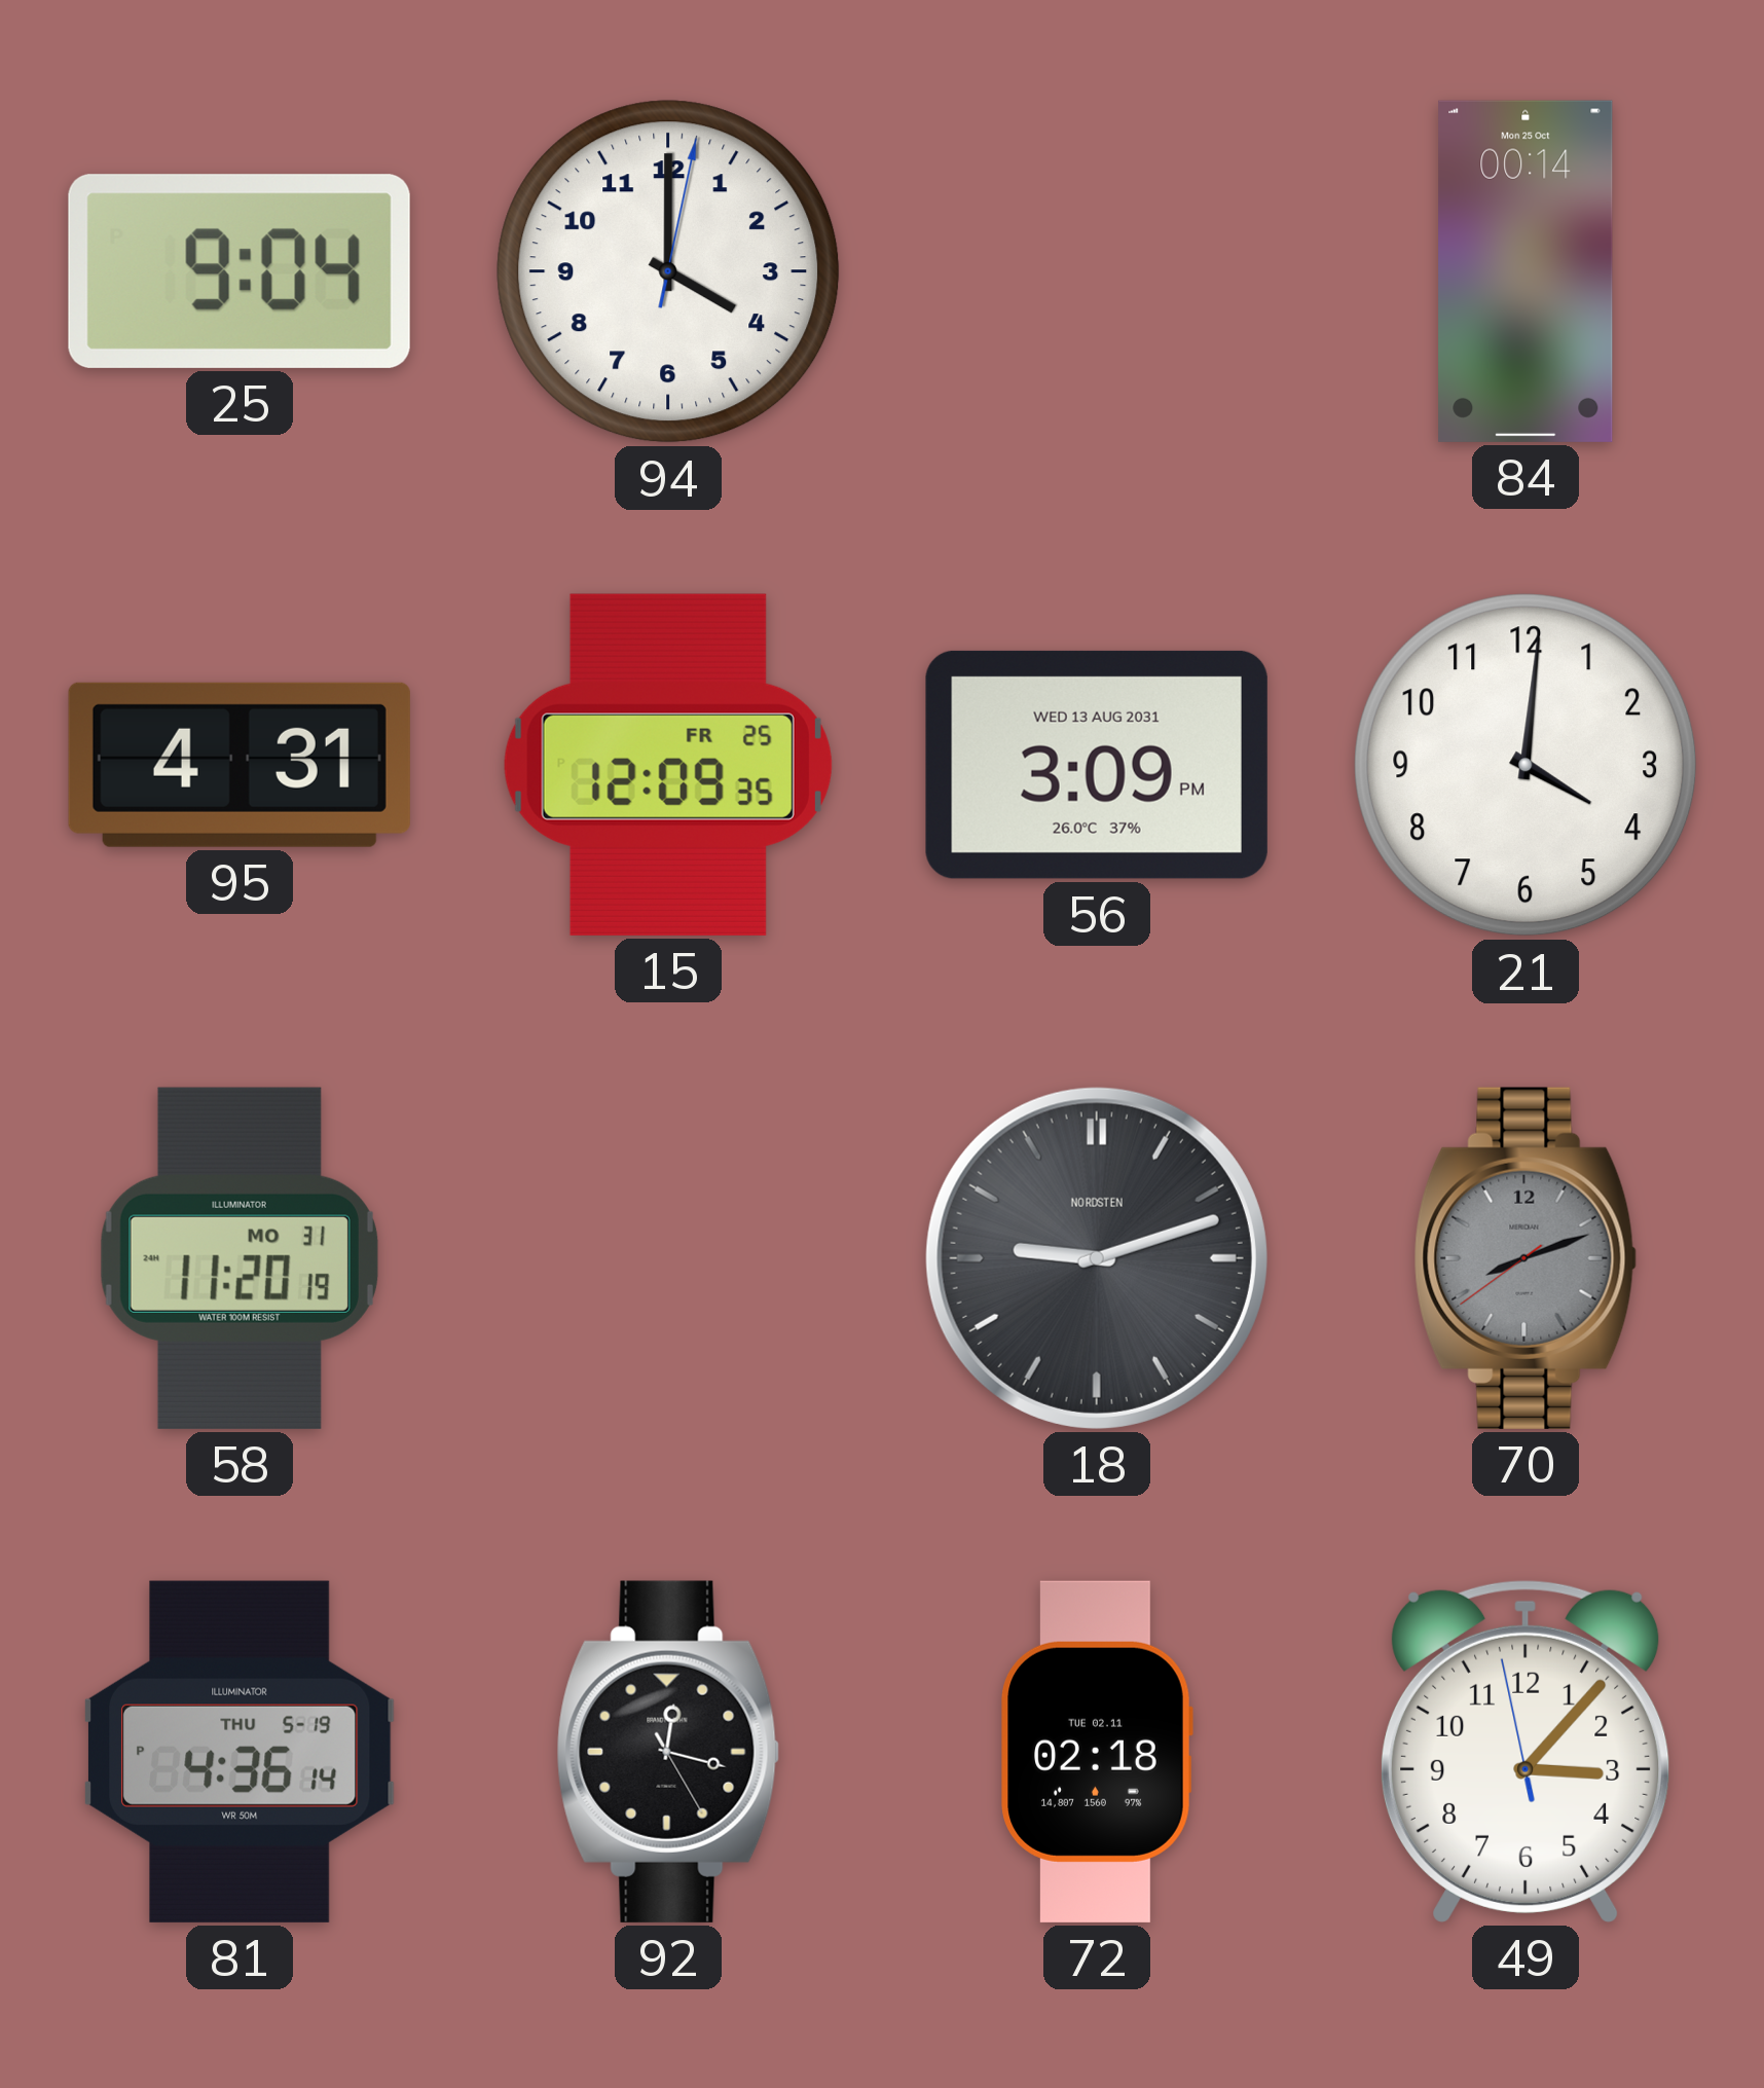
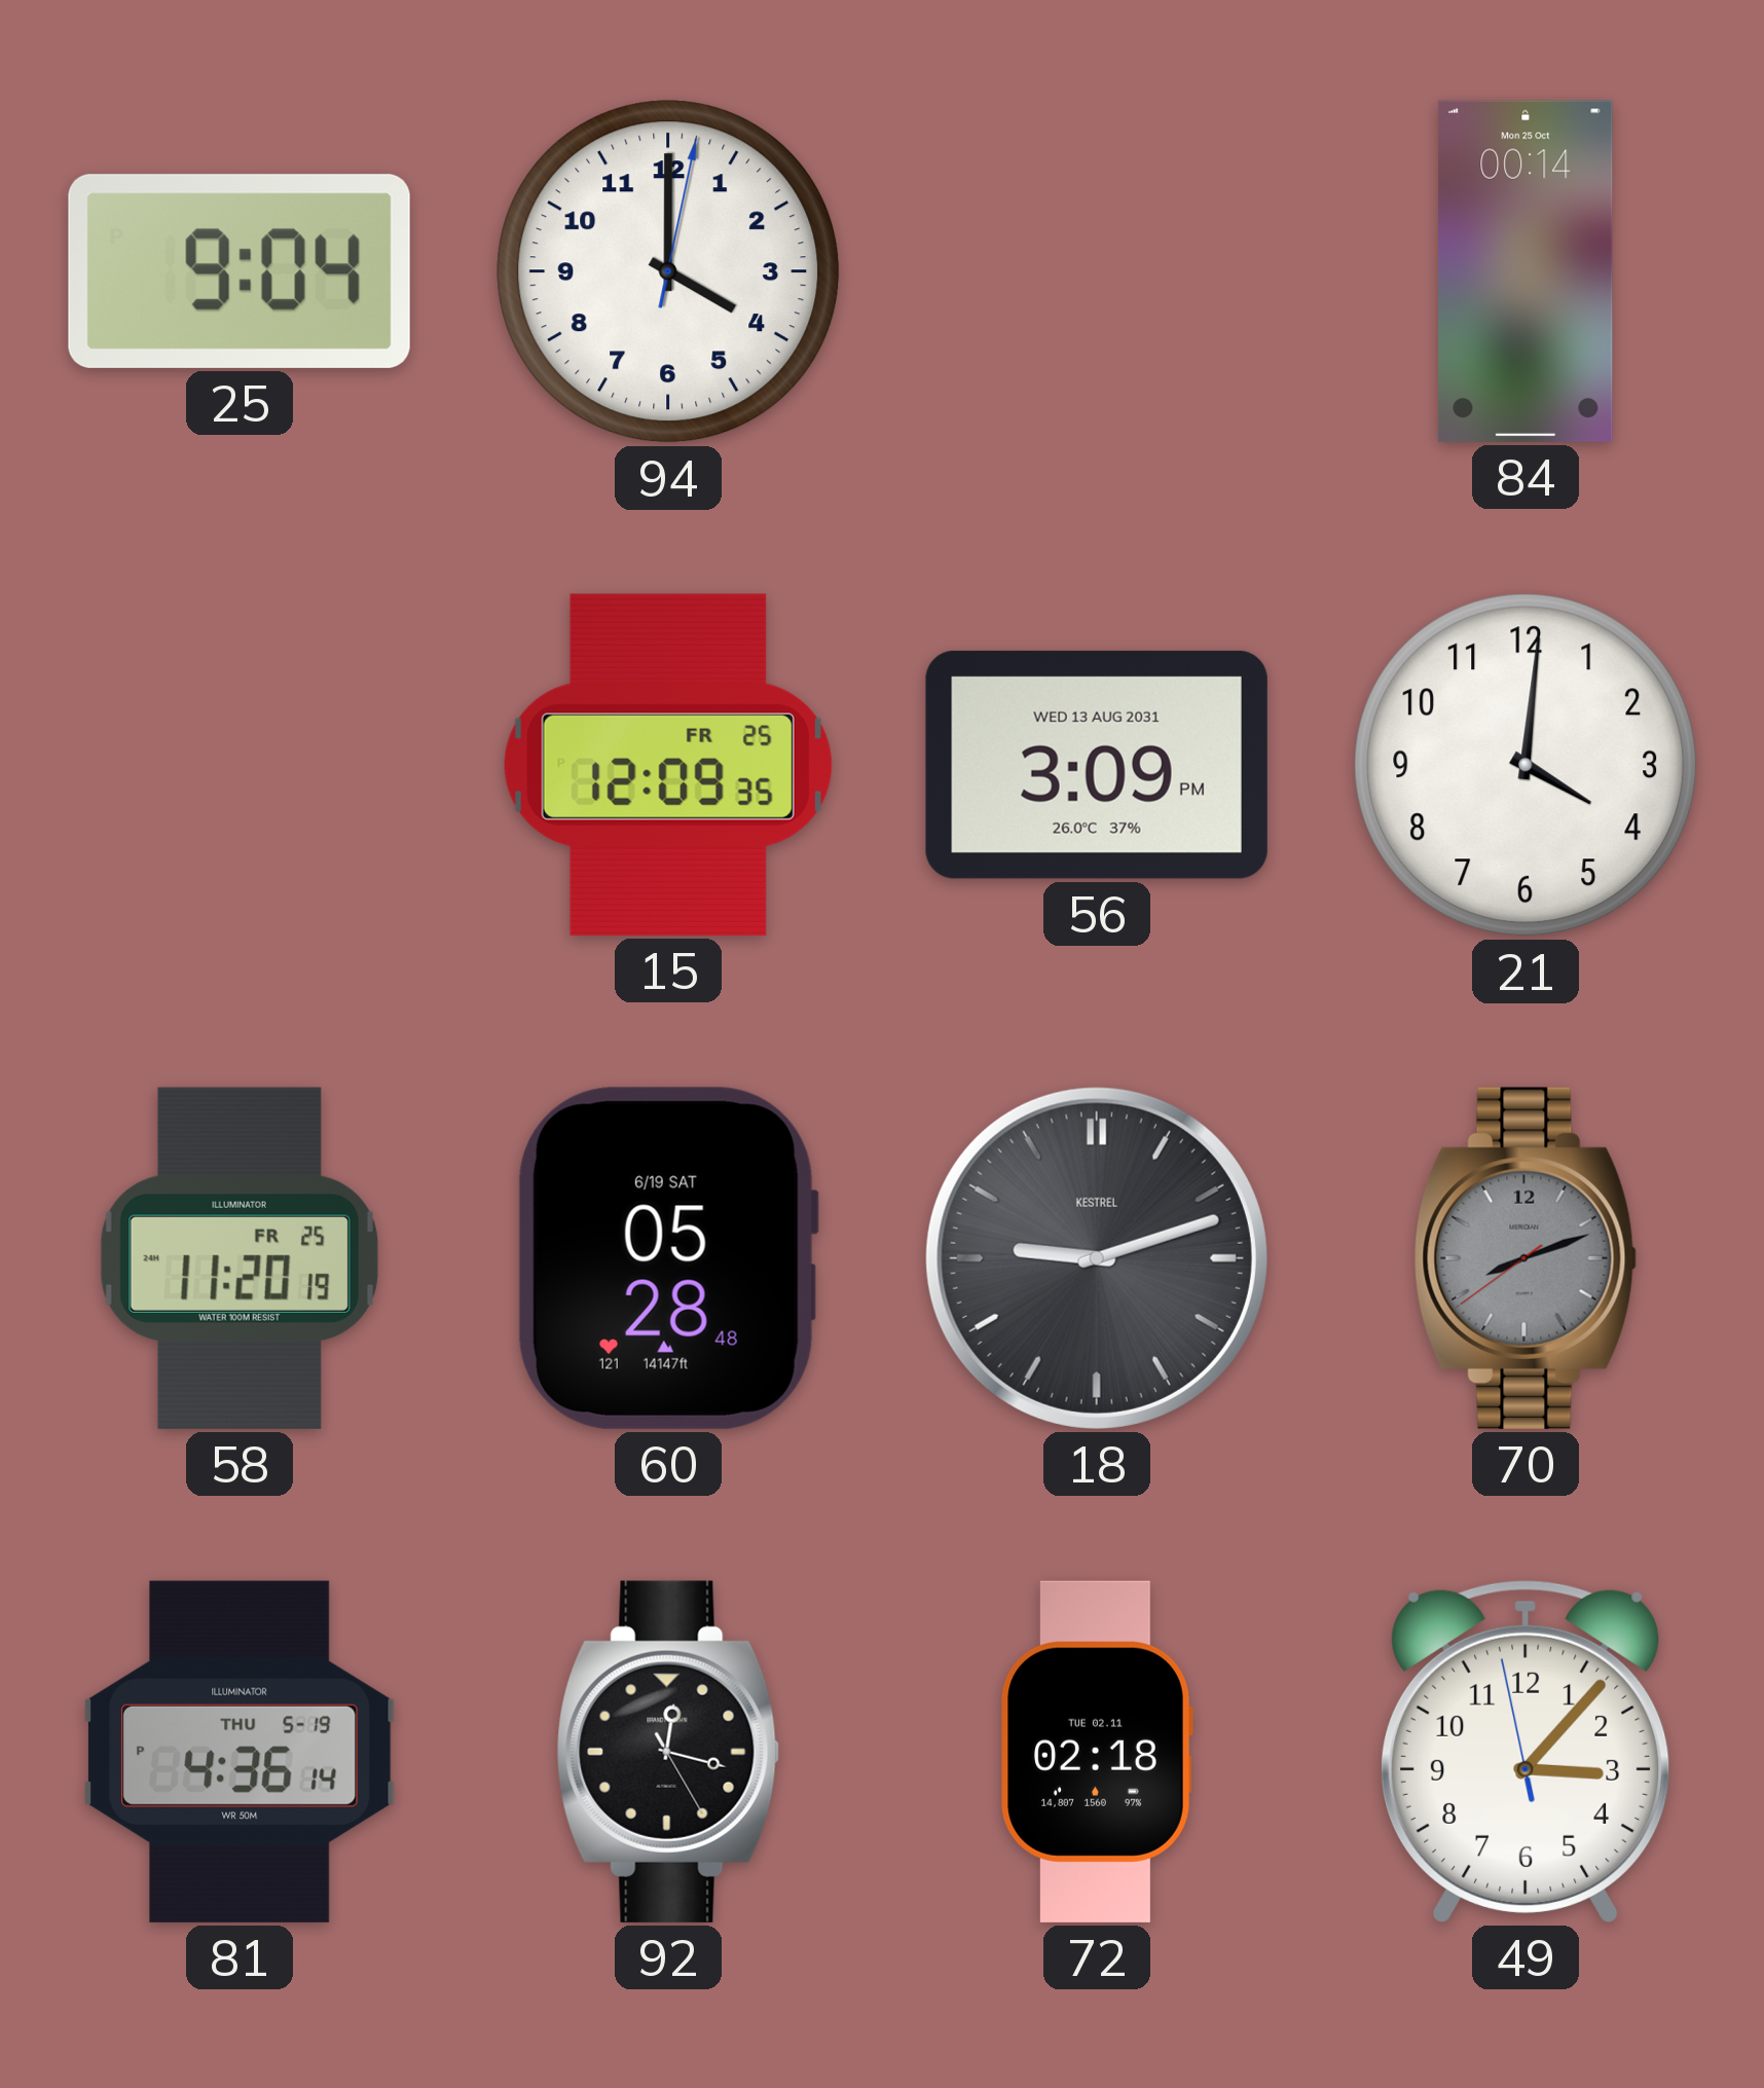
95: 4:31 -> none
58 date: MO 31 -> FR 25
60: none -> 05:28
18 brand: NORDSTEN -> KESTREL
